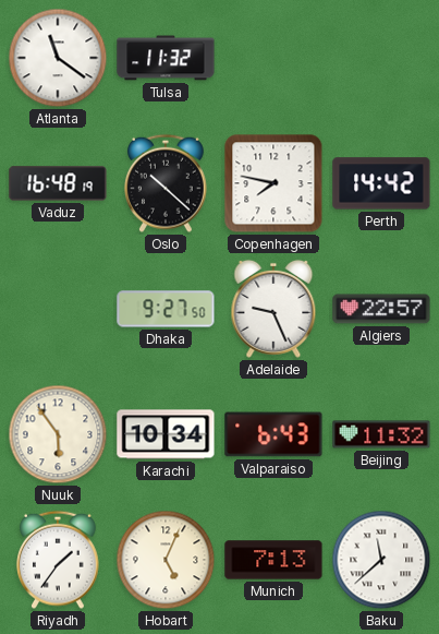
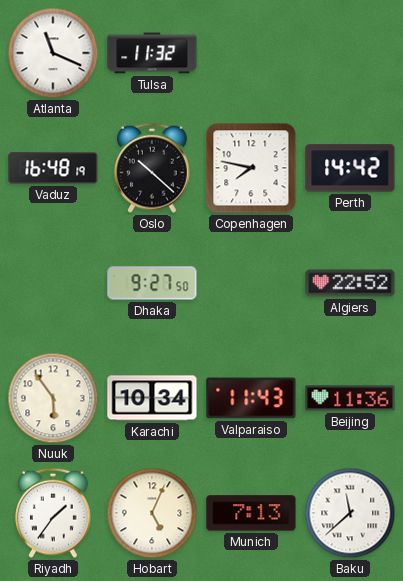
Atlanta: 11:21 -> 11:19
Adelaide: 9:26 -> none
Algiers: 22:57 -> 22:52
Valparaiso: 6:43 -> 11:43
Beijing: 11:32 -> 11:36
